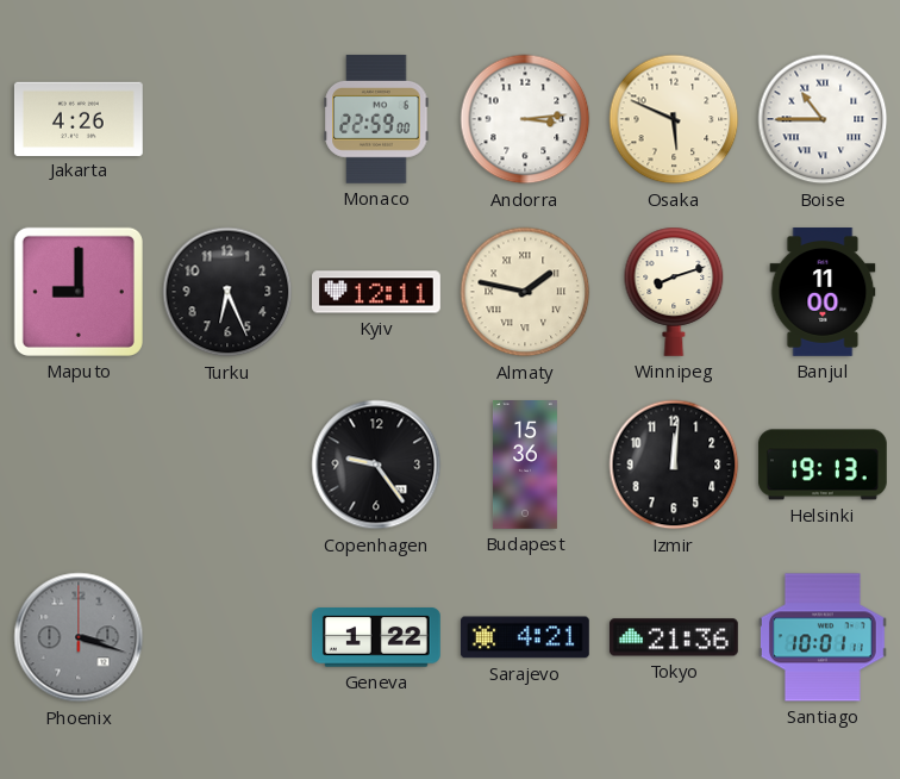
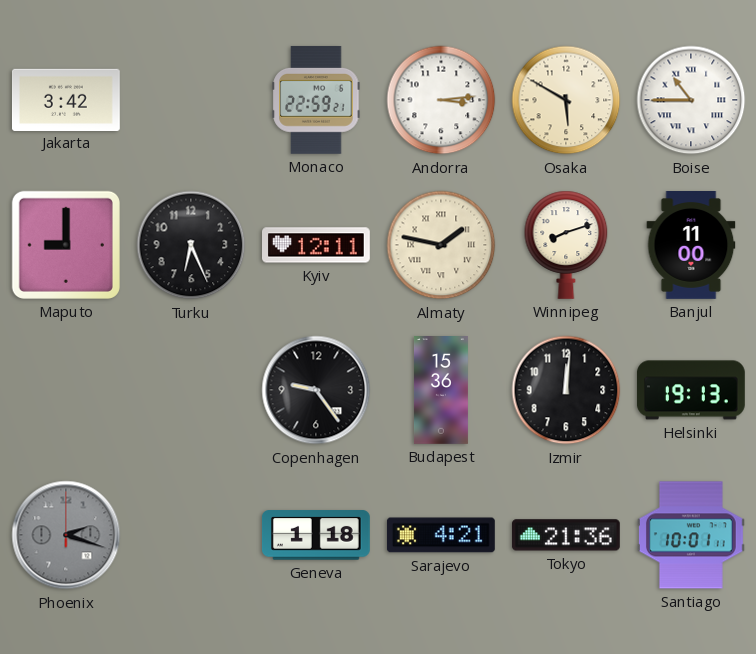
Jakarta: 4:26 -> 3:42
Monaco: 22:59:00 -> 22:59:21
Osaka: 5:49 -> 5:50
Phoenix: 3:18 -> 2:18
Geneva: 1:22 -> 1:18
